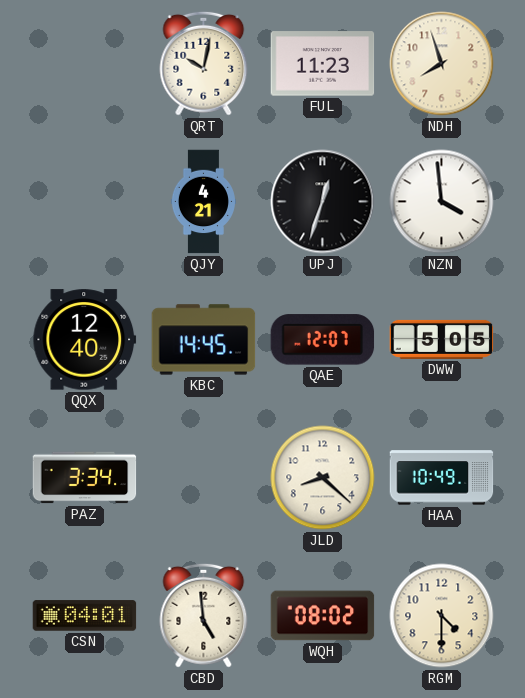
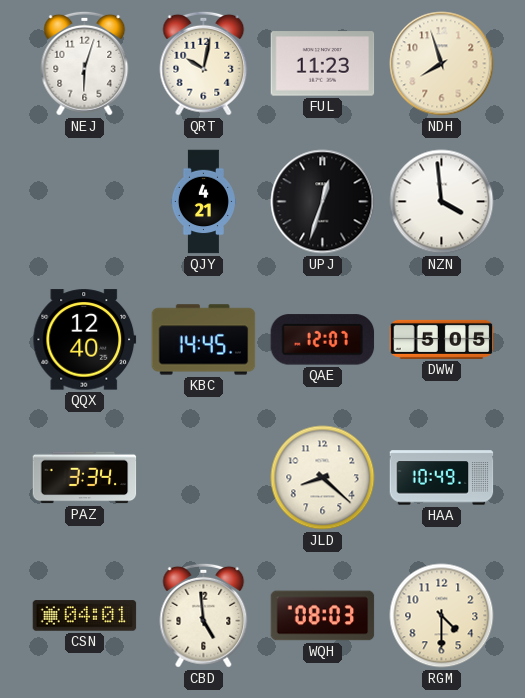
NEJ: none -> 6:03
WQH: 08:02 -> 08:03
